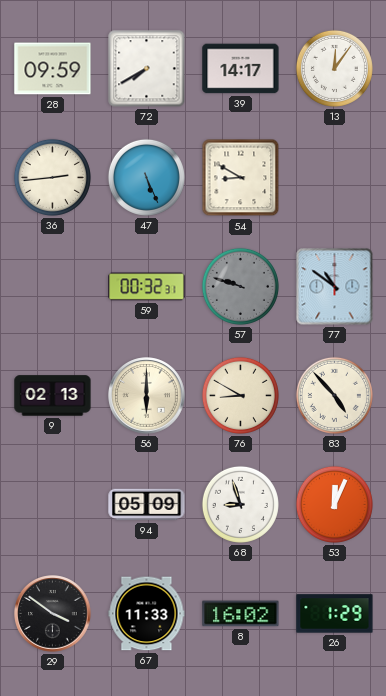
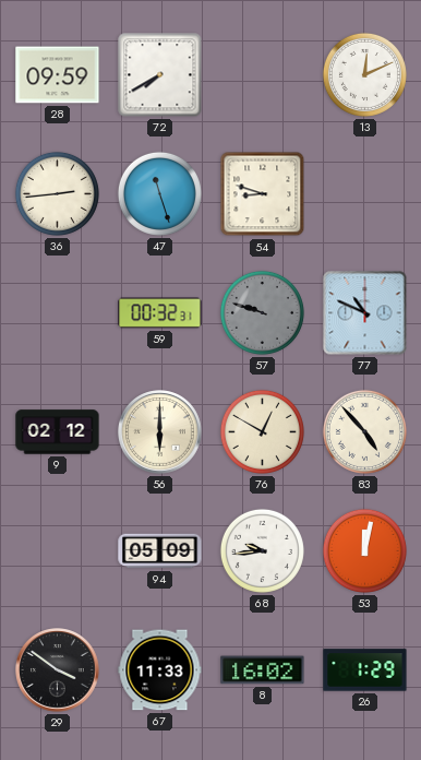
39: 14:17 -> none
13: 12:06 -> 12:11
47: 5:26 -> 11:27
54: 8:50 -> 8:48
77: 10:51 -> 10:49
9: 02:13 -> 02:12
76: 8:50 -> 12:50
68: 8:57 -> 9:44
53: 12:04 -> 12:02
